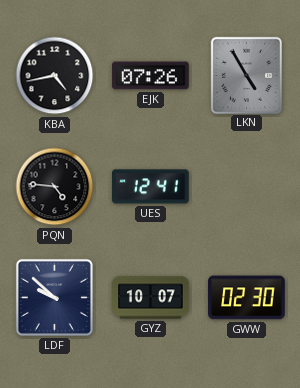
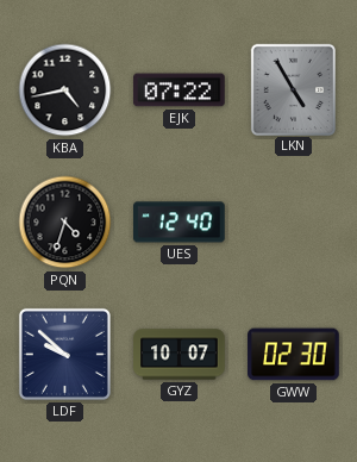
EJK: 07:26 -> 07:22
PQN: 4:46 -> 4:33
UES: 12:41 -> 12:40
